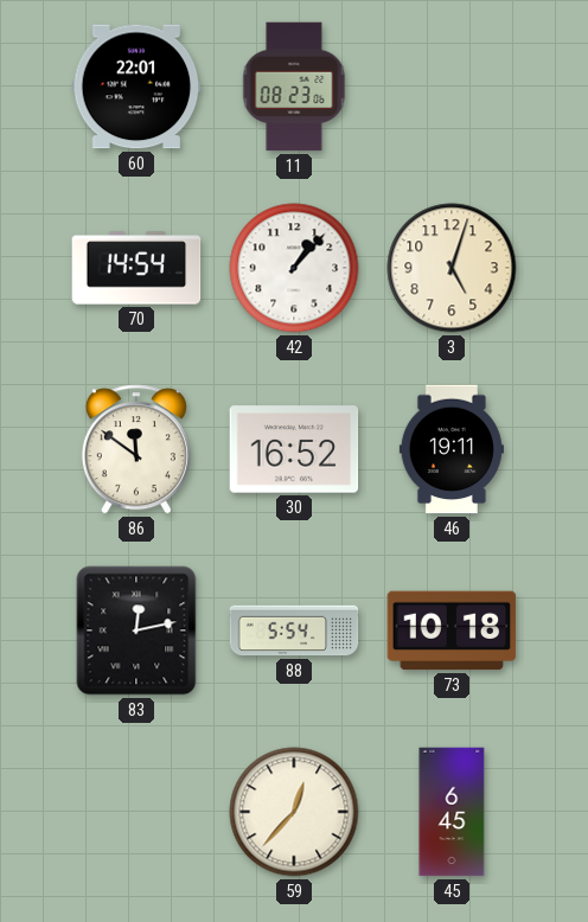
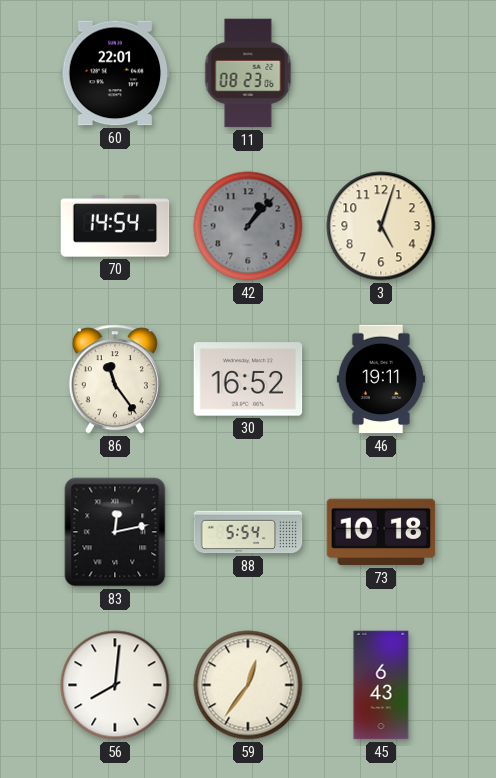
42 dial: white -> grey
86: 11:51 -> 11:24
56: none -> 8:01
59: 12:37 -> 12:36
45: 6:45 -> 6:43
